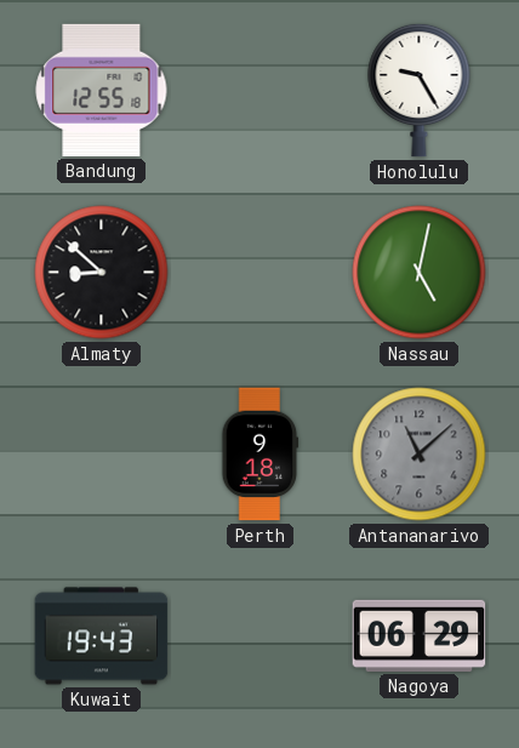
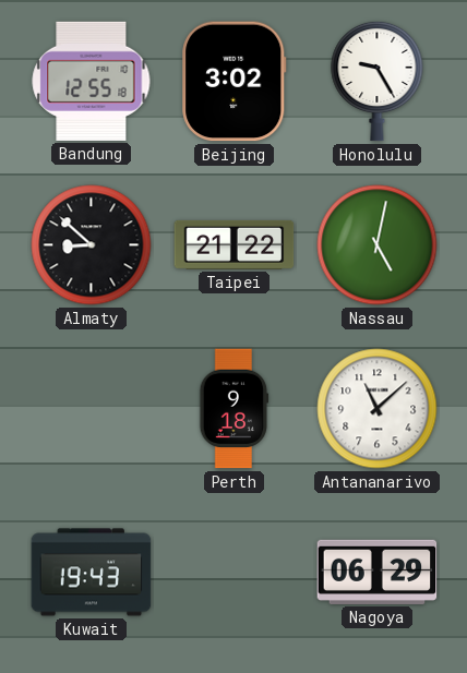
Beijing: none -> 3:02
Taipei: none -> 21:22
Antananarivo dial: grey -> white
